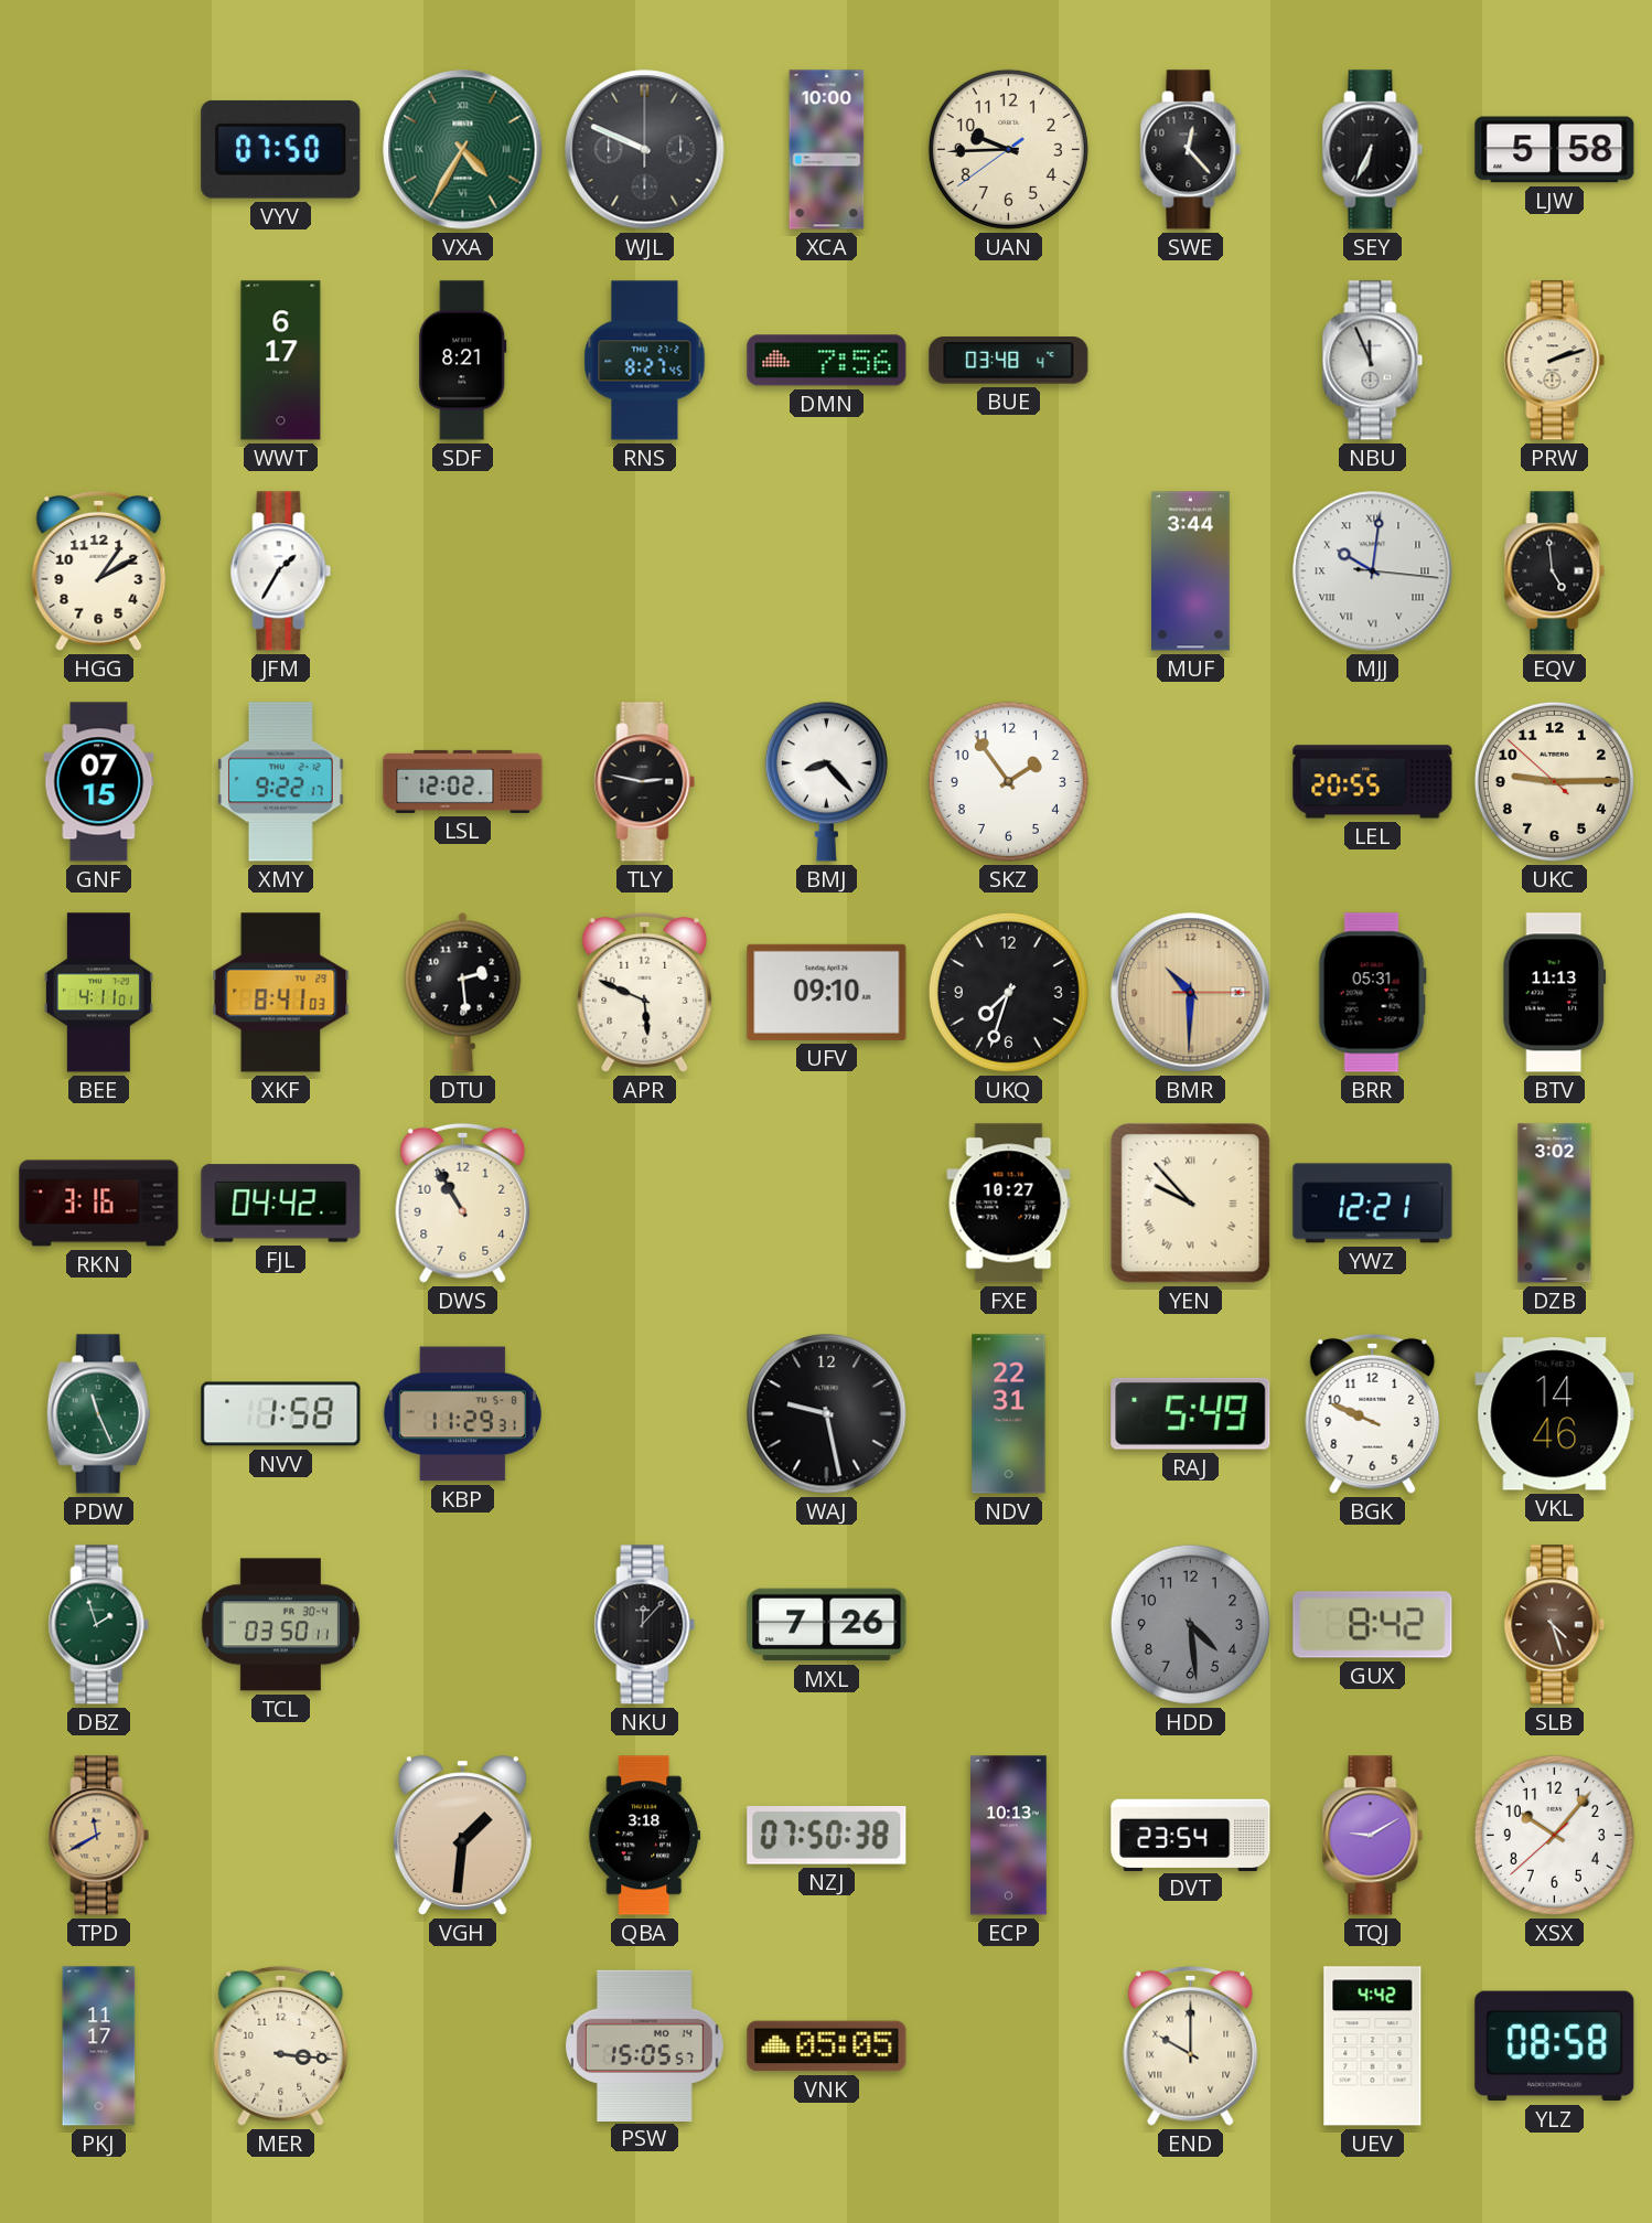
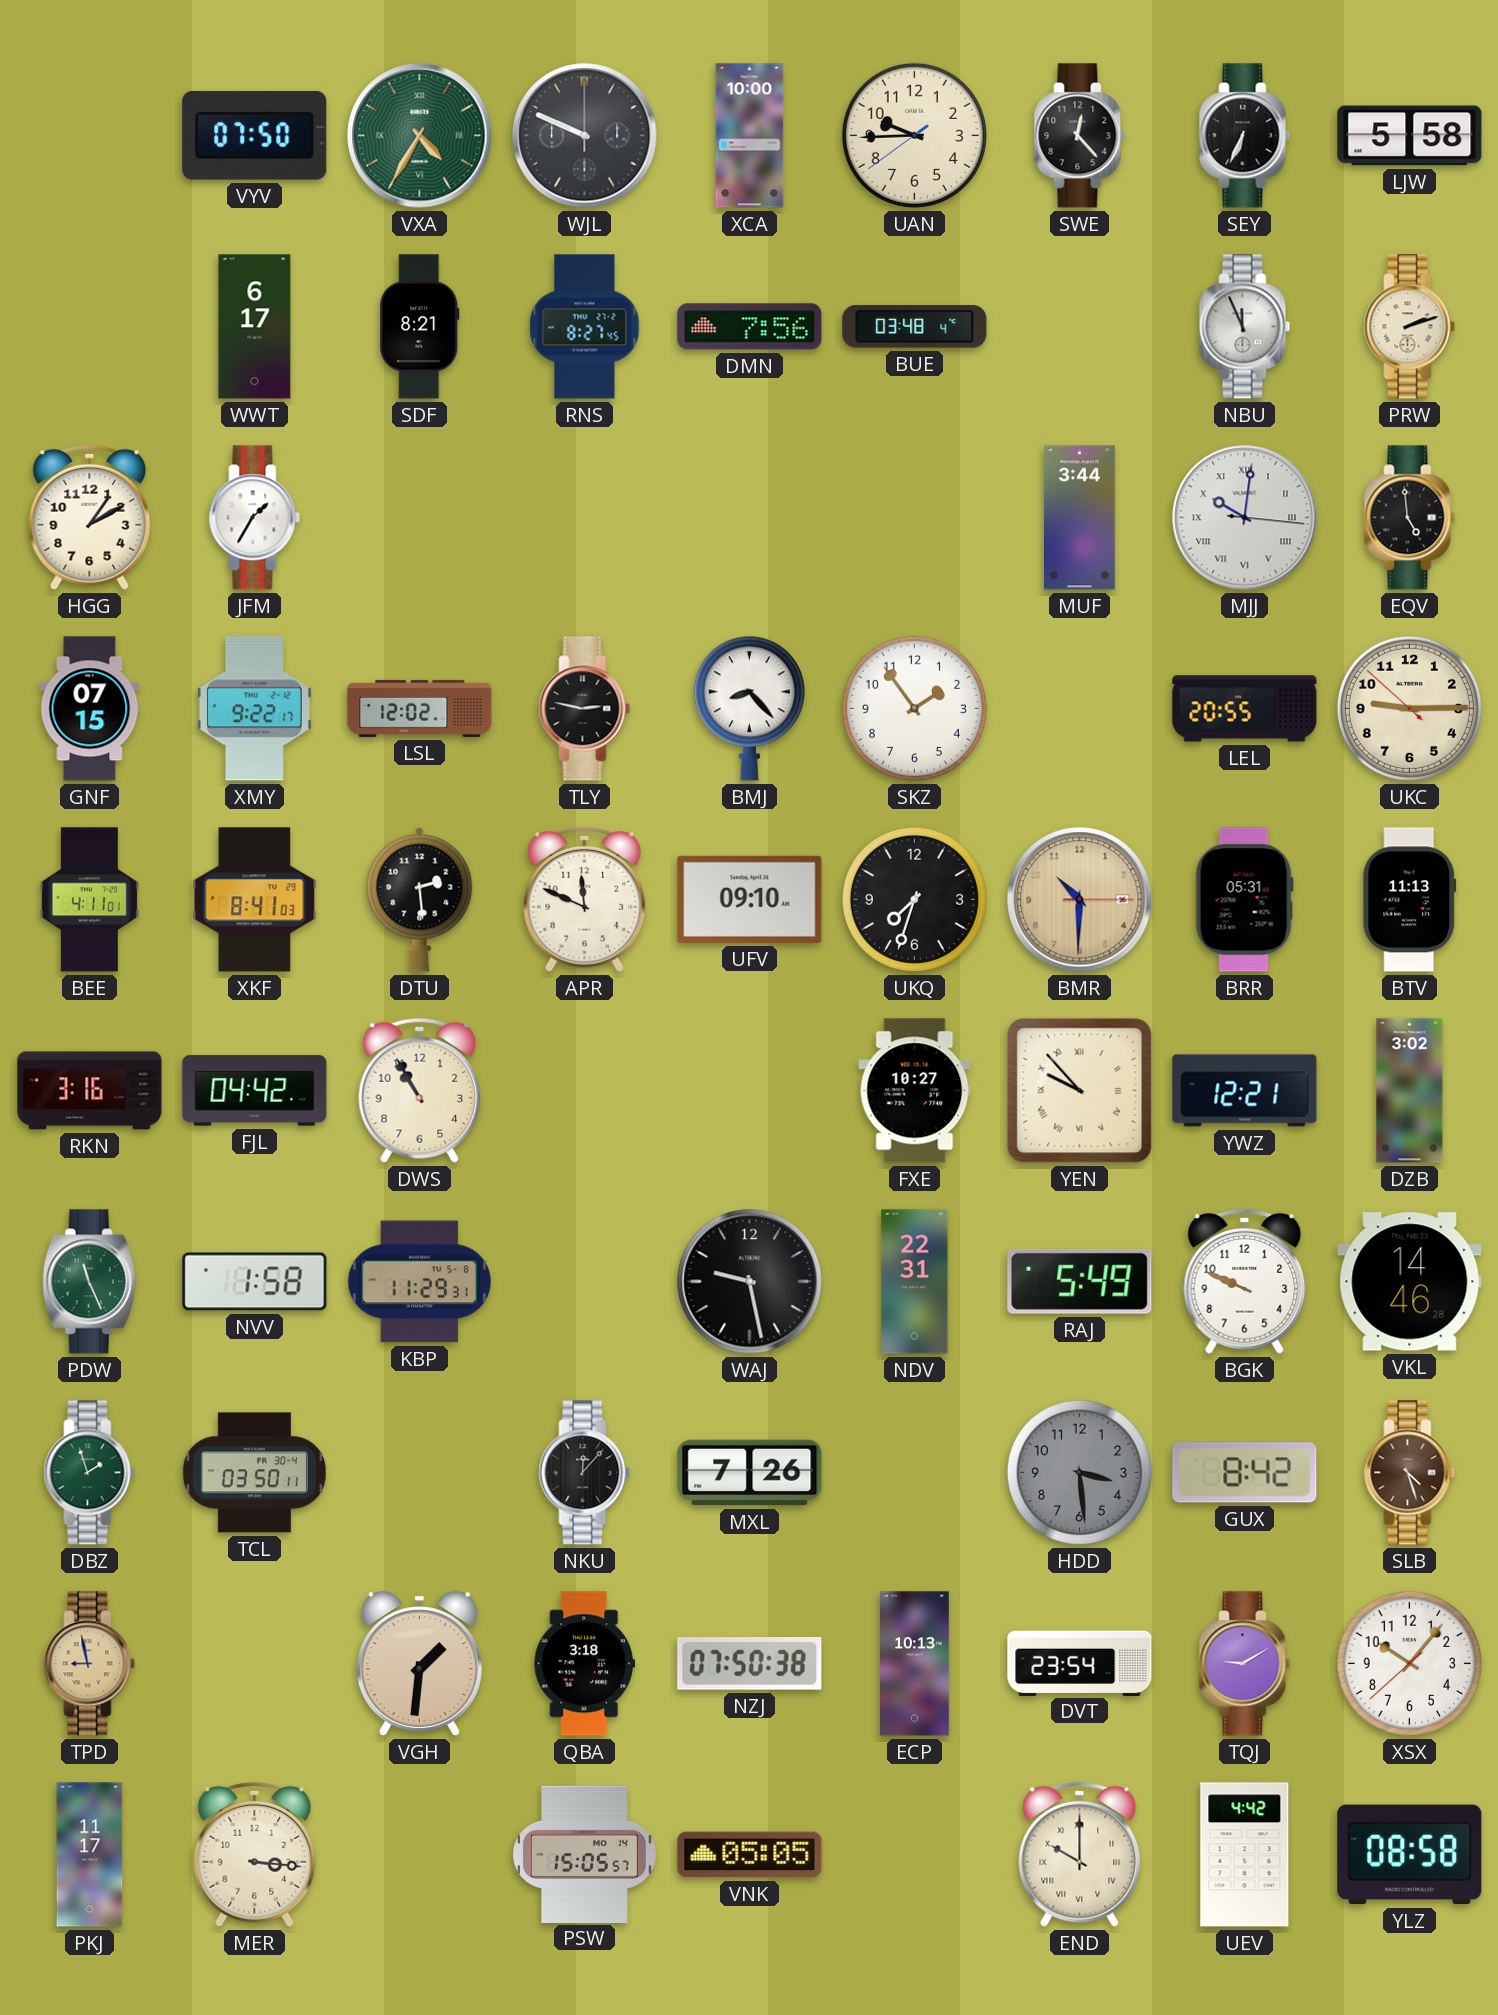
APR: 5:49 -> 11:49
HDD: 4:29 -> 3:29
TPD: 11:40 -> 8:58
